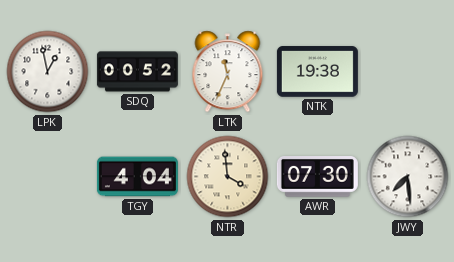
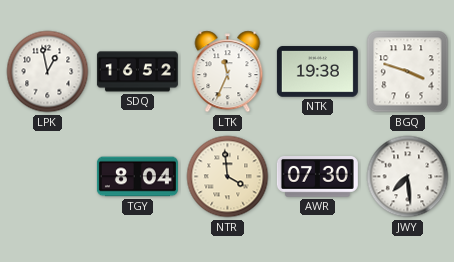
SDQ: 00:52 -> 16:52
BGQ: none -> 3:48
TGY: 4:04 -> 8:04
